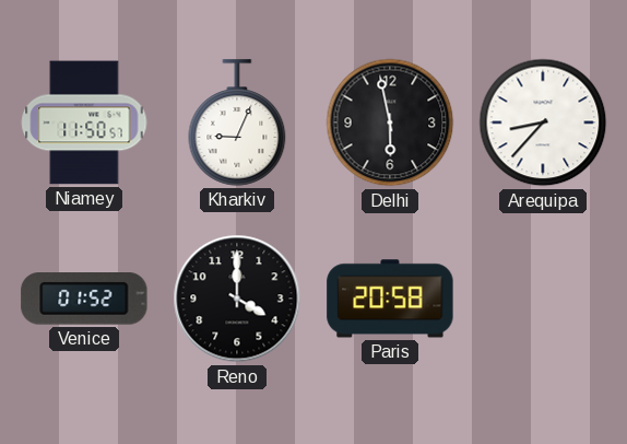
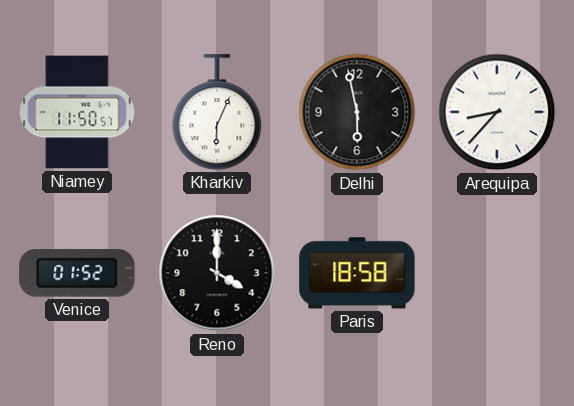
Kharkiv: 9:04 -> 6:04
Paris: 20:58 -> 18:58
